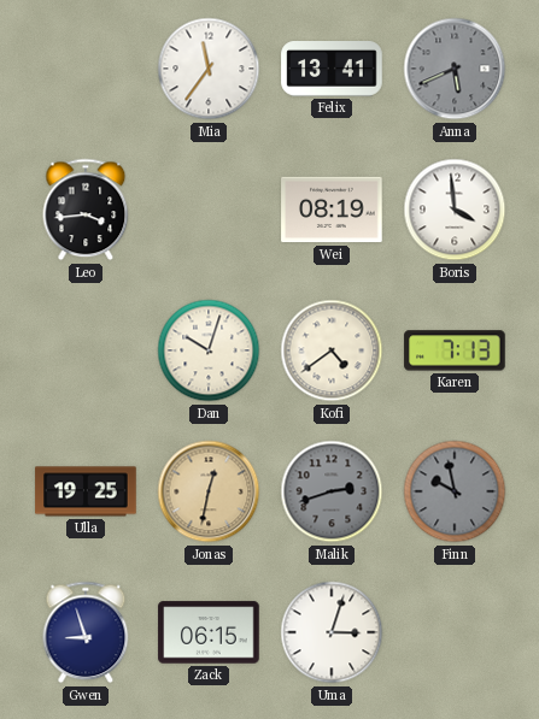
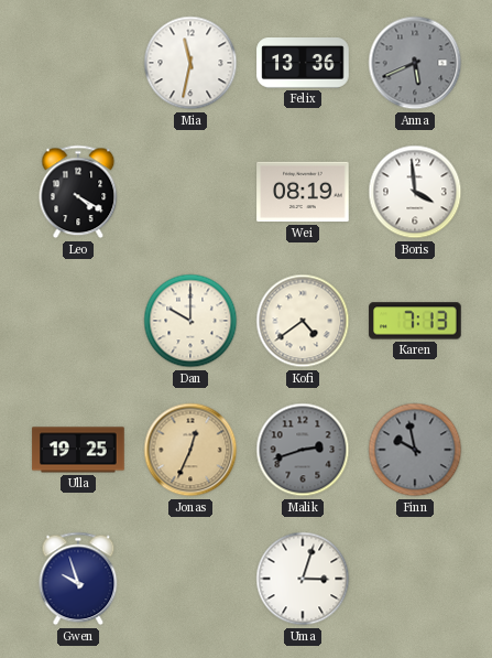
Mia: 11:36 -> 11:32
Felix: 13:41 -> 13:36
Leo: 3:44 -> 4:20
Dan: 10:03 -> 10:00
Jonas: 12:32 -> 12:34
Gwen: 8:57 -> 9:57
Zack: 06:15 -> none
